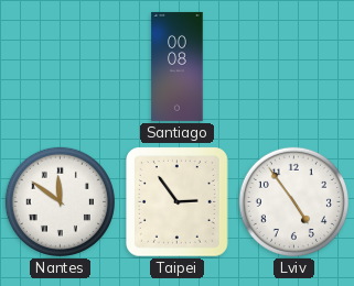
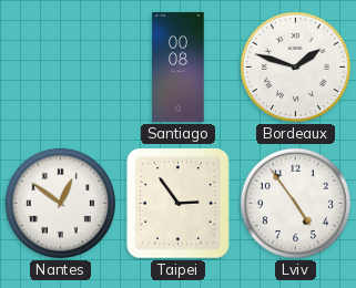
Bordeaux: none -> 1:48
Nantes: 11:51 -> 12:51
